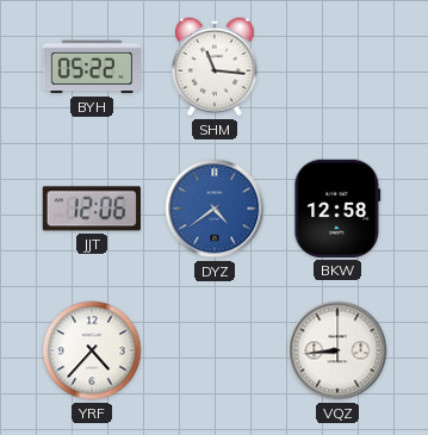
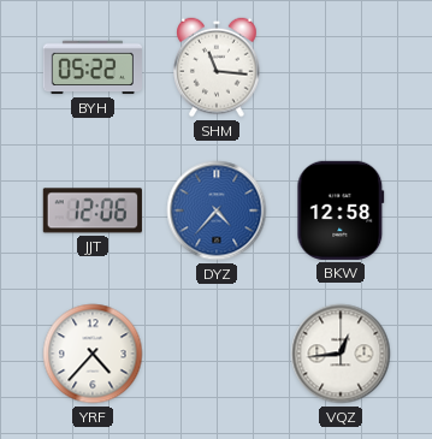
DYZ: 4:39 -> 4:37
VQZ: 8:44 -> 12:44
